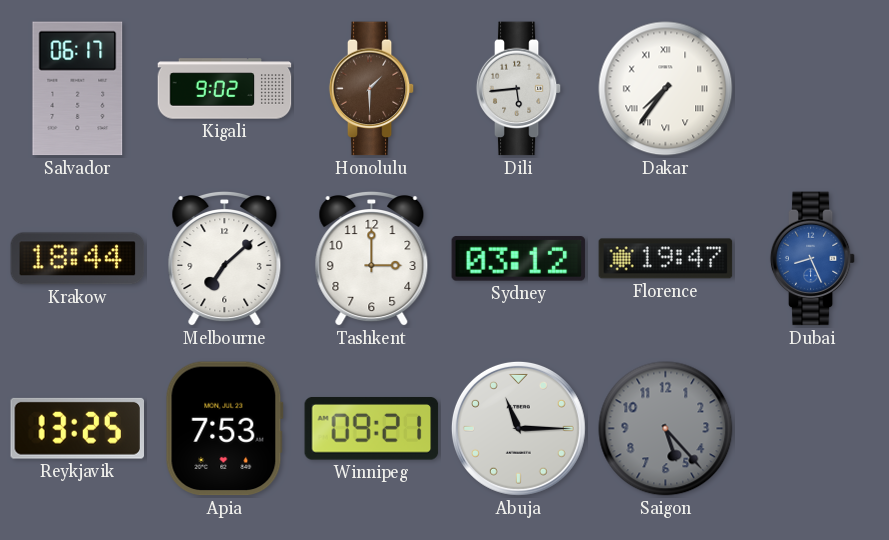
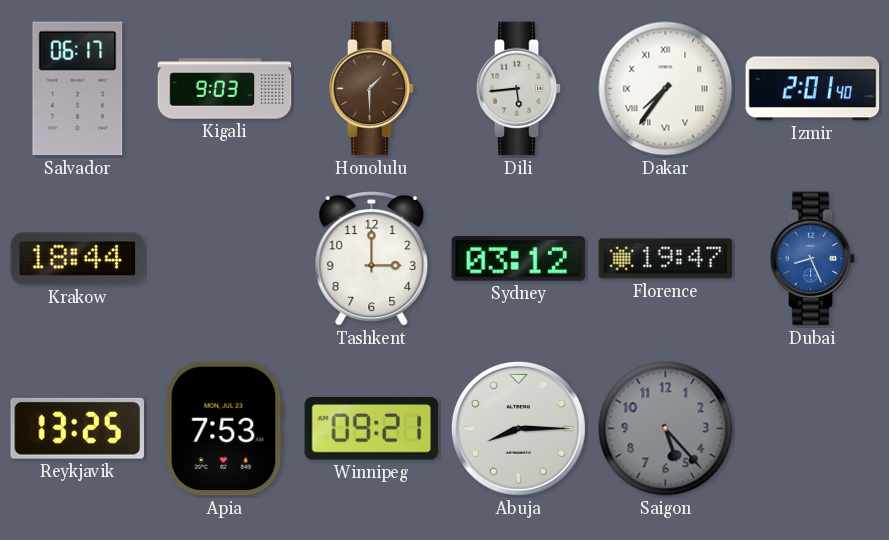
Kigali: 9:02 -> 9:03
Izmir: none -> 2:01
Melbourne: 7:08 -> none
Abuja: 11:15 -> 8:15
